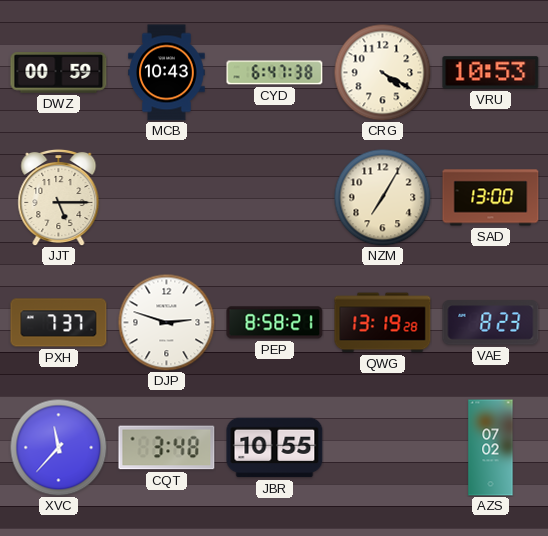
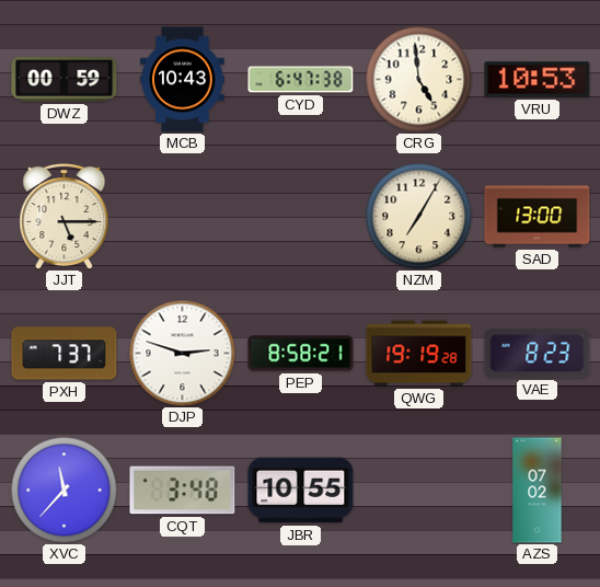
CRG: 4:20 -> 4:59
QWG: 13:19 -> 19:19
